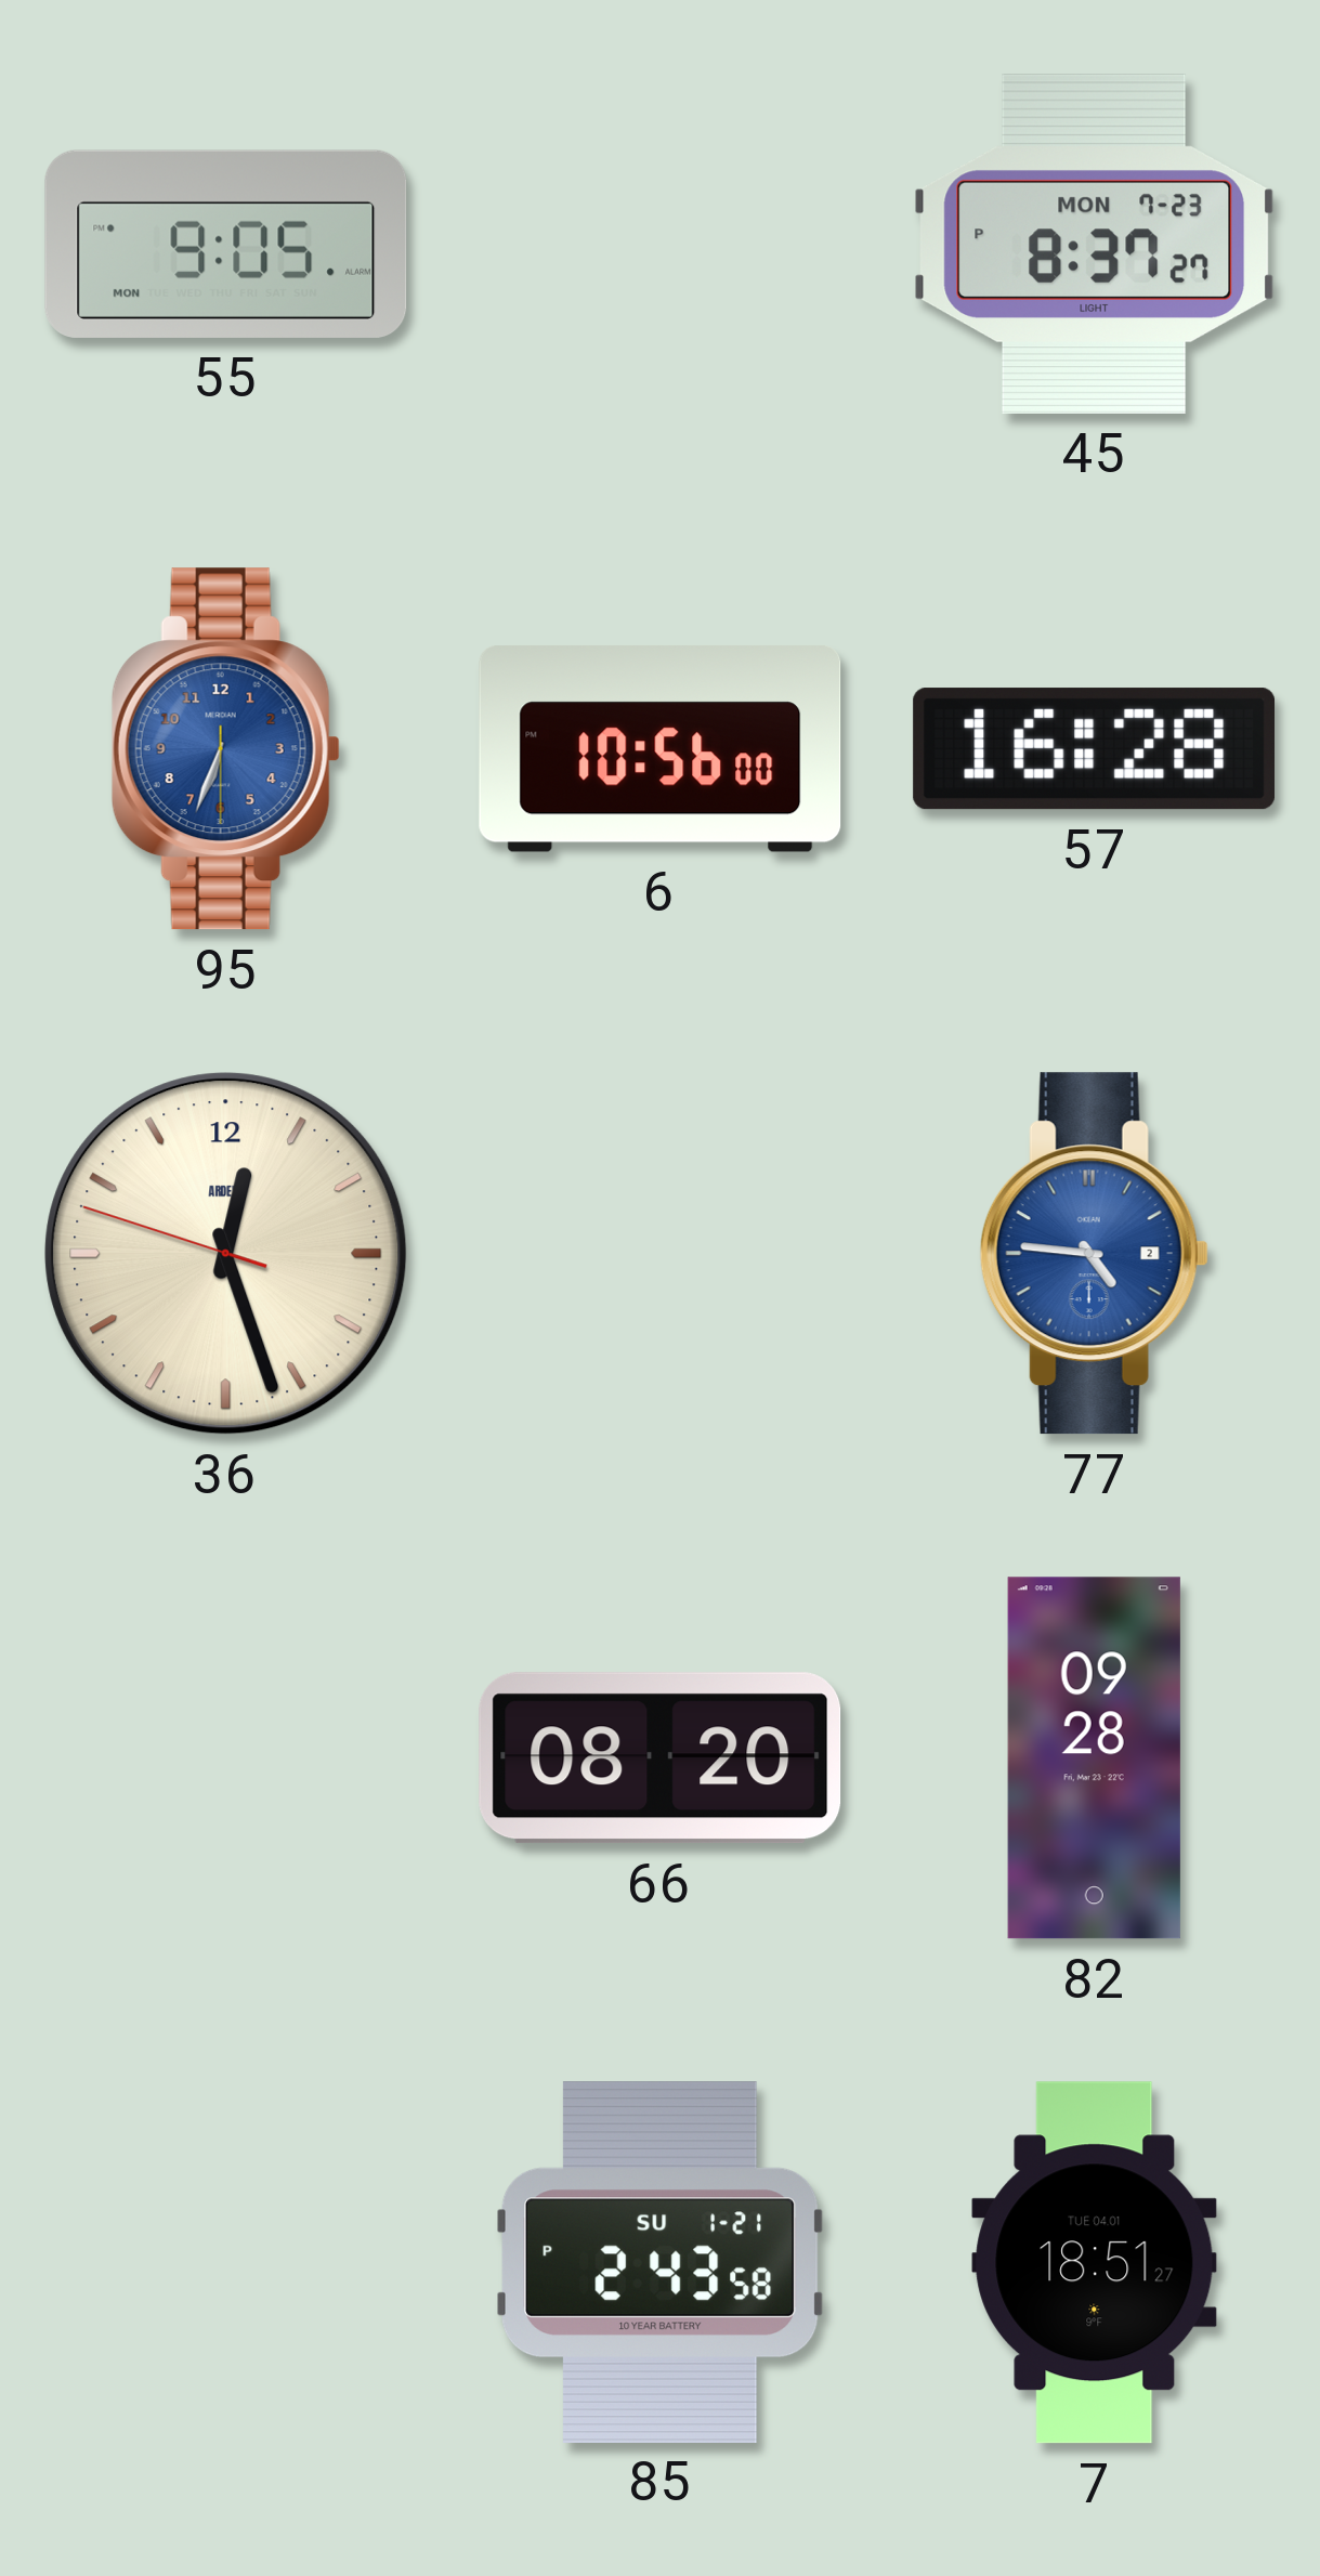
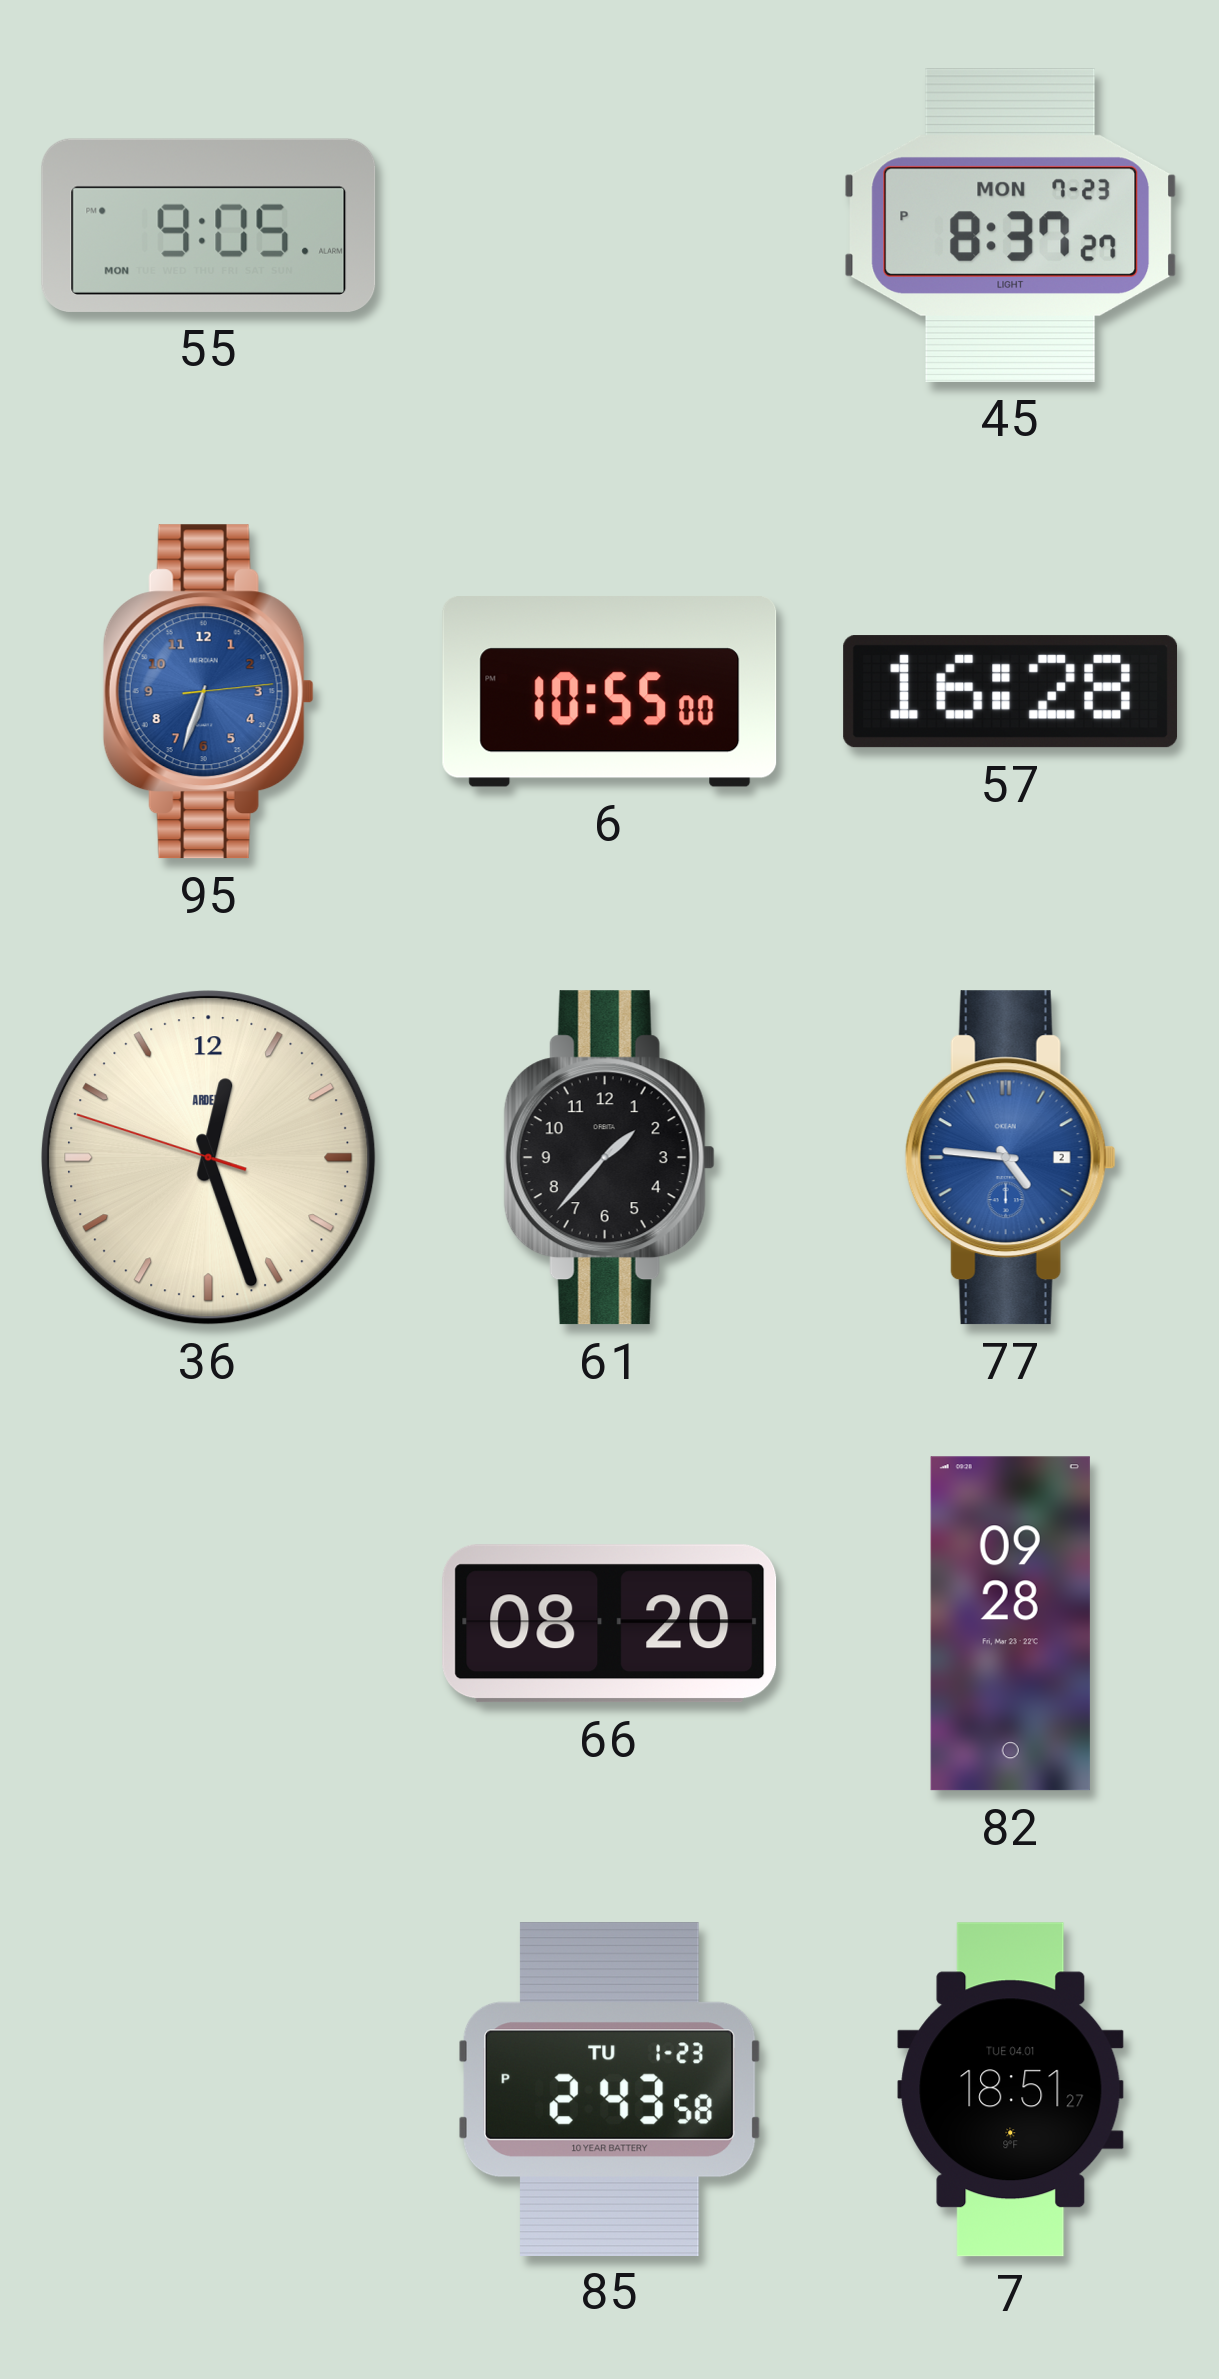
95: 6:33:30 -> 6:33:14
6: 10:56 -> 10:55
61: none -> 1:37
85 date: SU 1-21 -> TU 1-23
